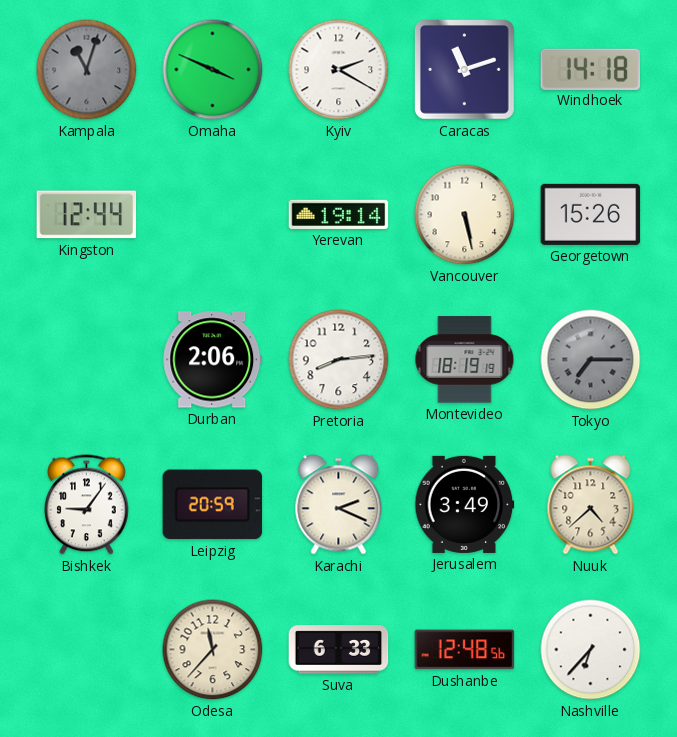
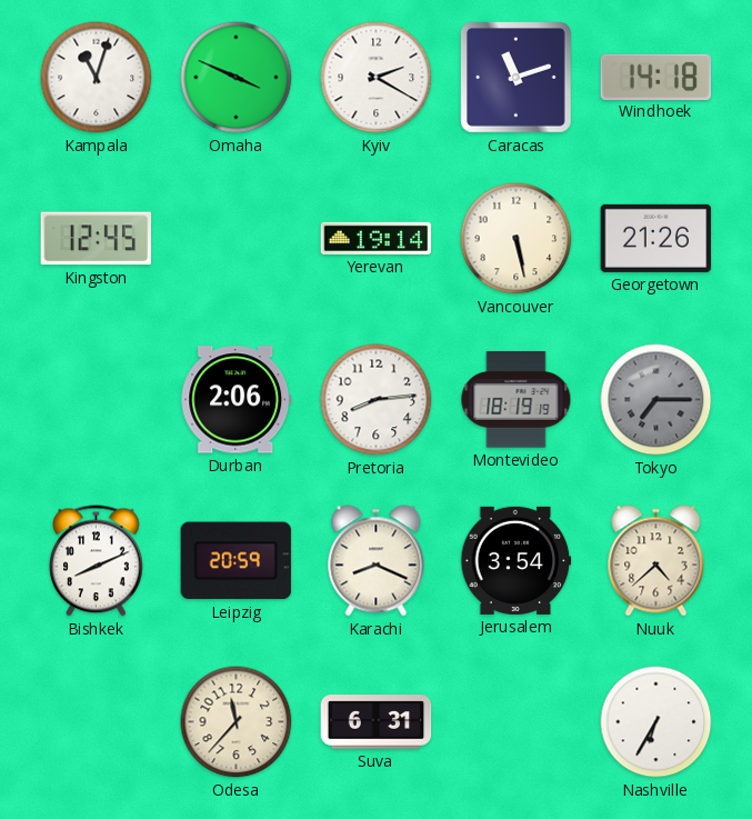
Kampala dial: grey -> white
Kingston: 12:44 -> 12:45
Georgetown: 15:26 -> 21:26
Bishkek: 9:06 -> 8:11
Karachi: 2:19 -> 8:19
Jerusalem: 3:49 -> 3:54
Suva: 6:33 -> 6:31
Dushanbe: 12:48 -> none
Nashville: 6:37 -> 6:35
